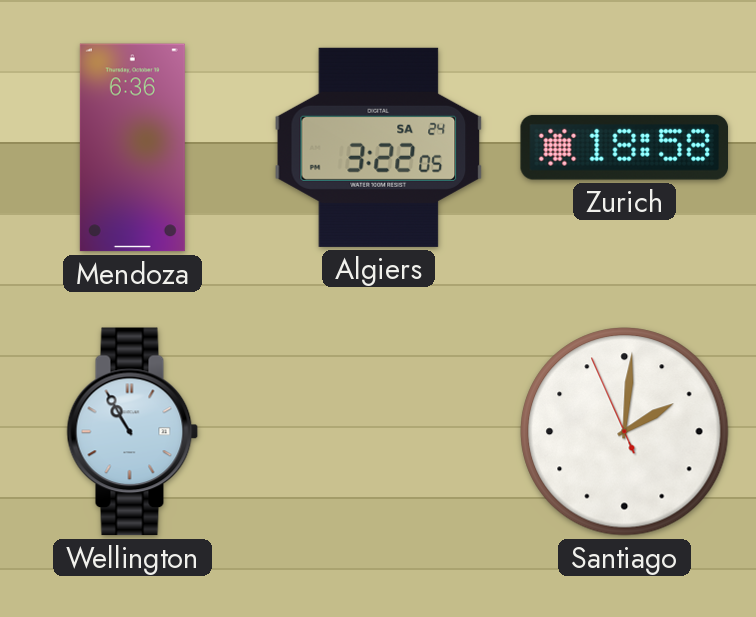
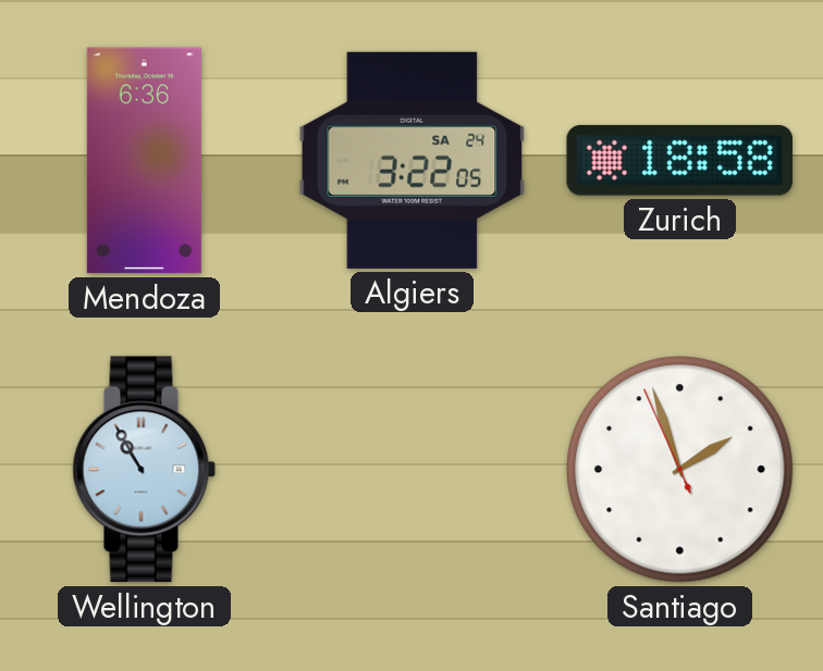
Santiago: 2:00 -> 1:56
